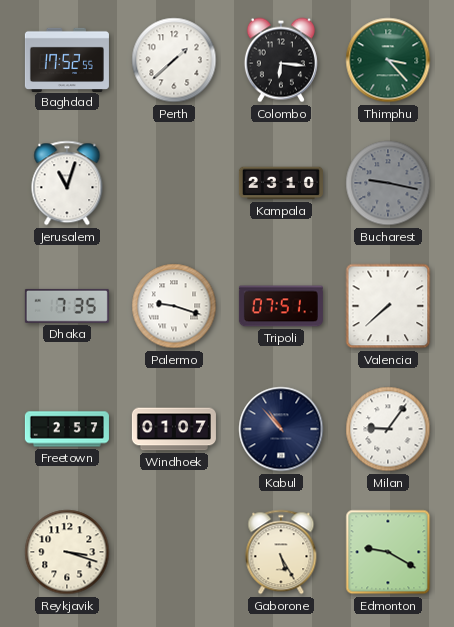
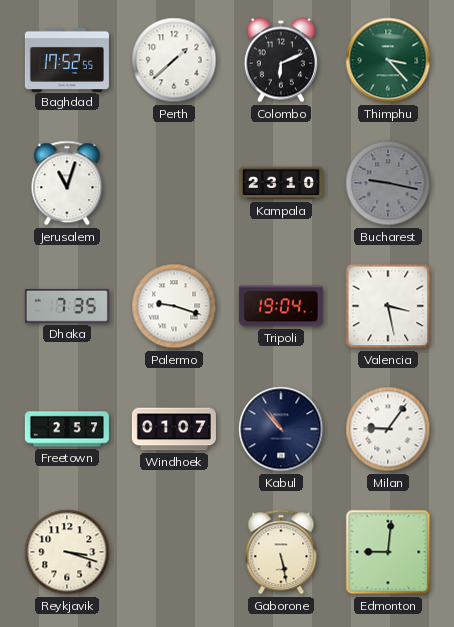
Colombo: 6:16 -> 6:11
Tripoli: 07:51 -> 19:04
Valencia: 7:38 -> 3:28
Gaborone: 5:25 -> 5:28
Edmonton: 9:20 -> 9:01
